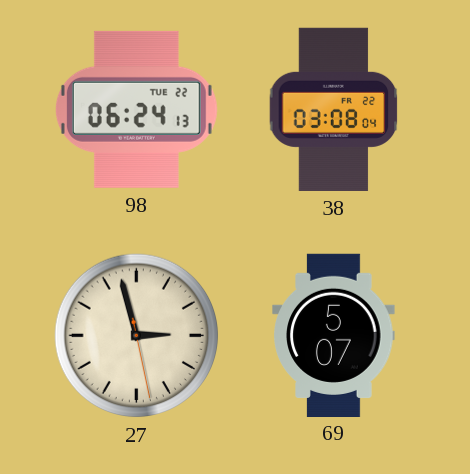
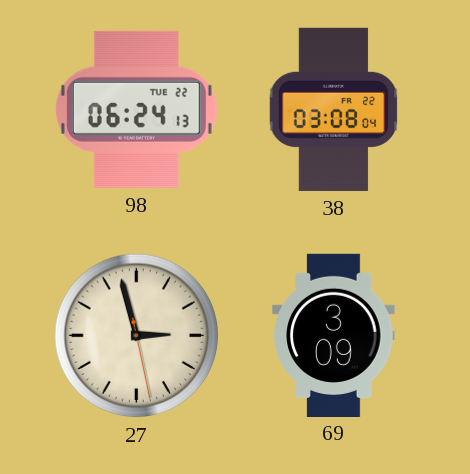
69: 5:07 -> 3:09
